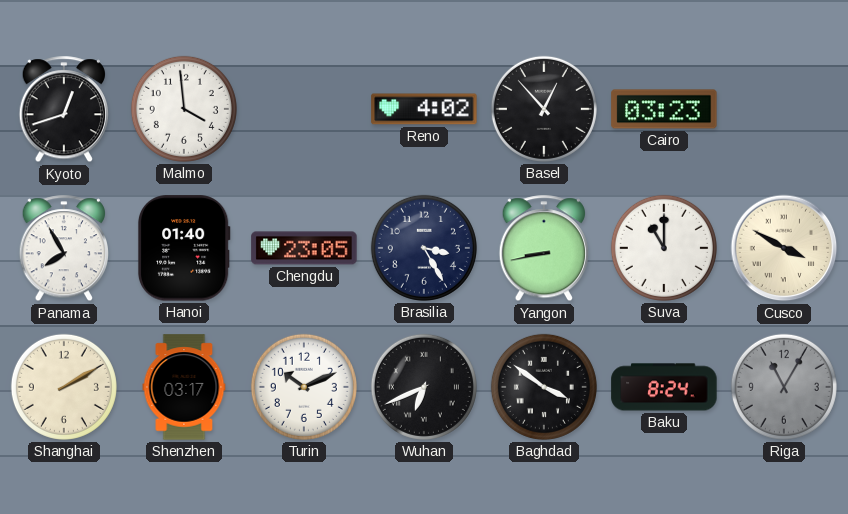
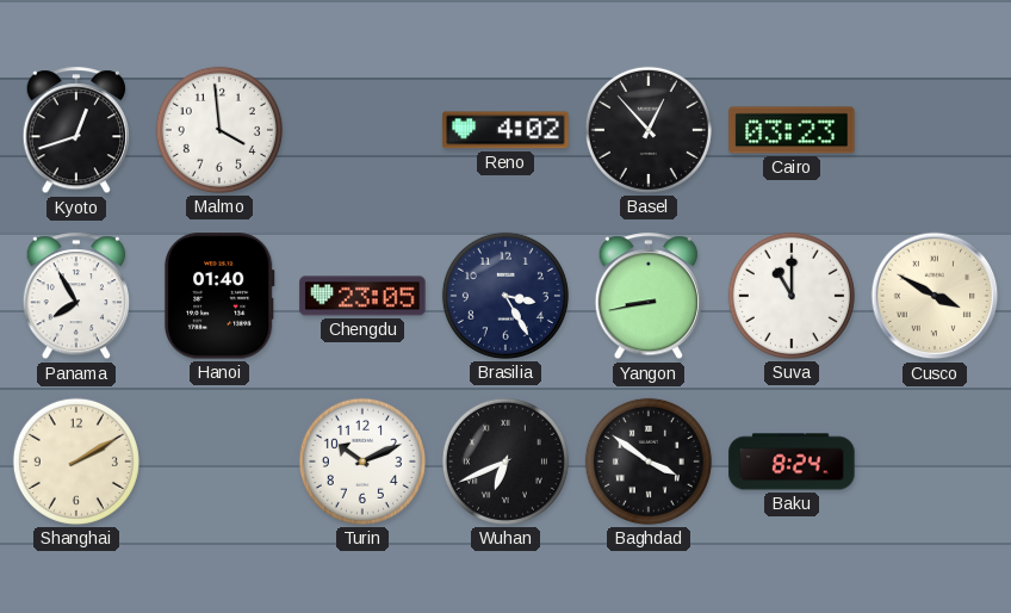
Shenzhen: 03:17 -> none
Riga: 11:05 -> none
